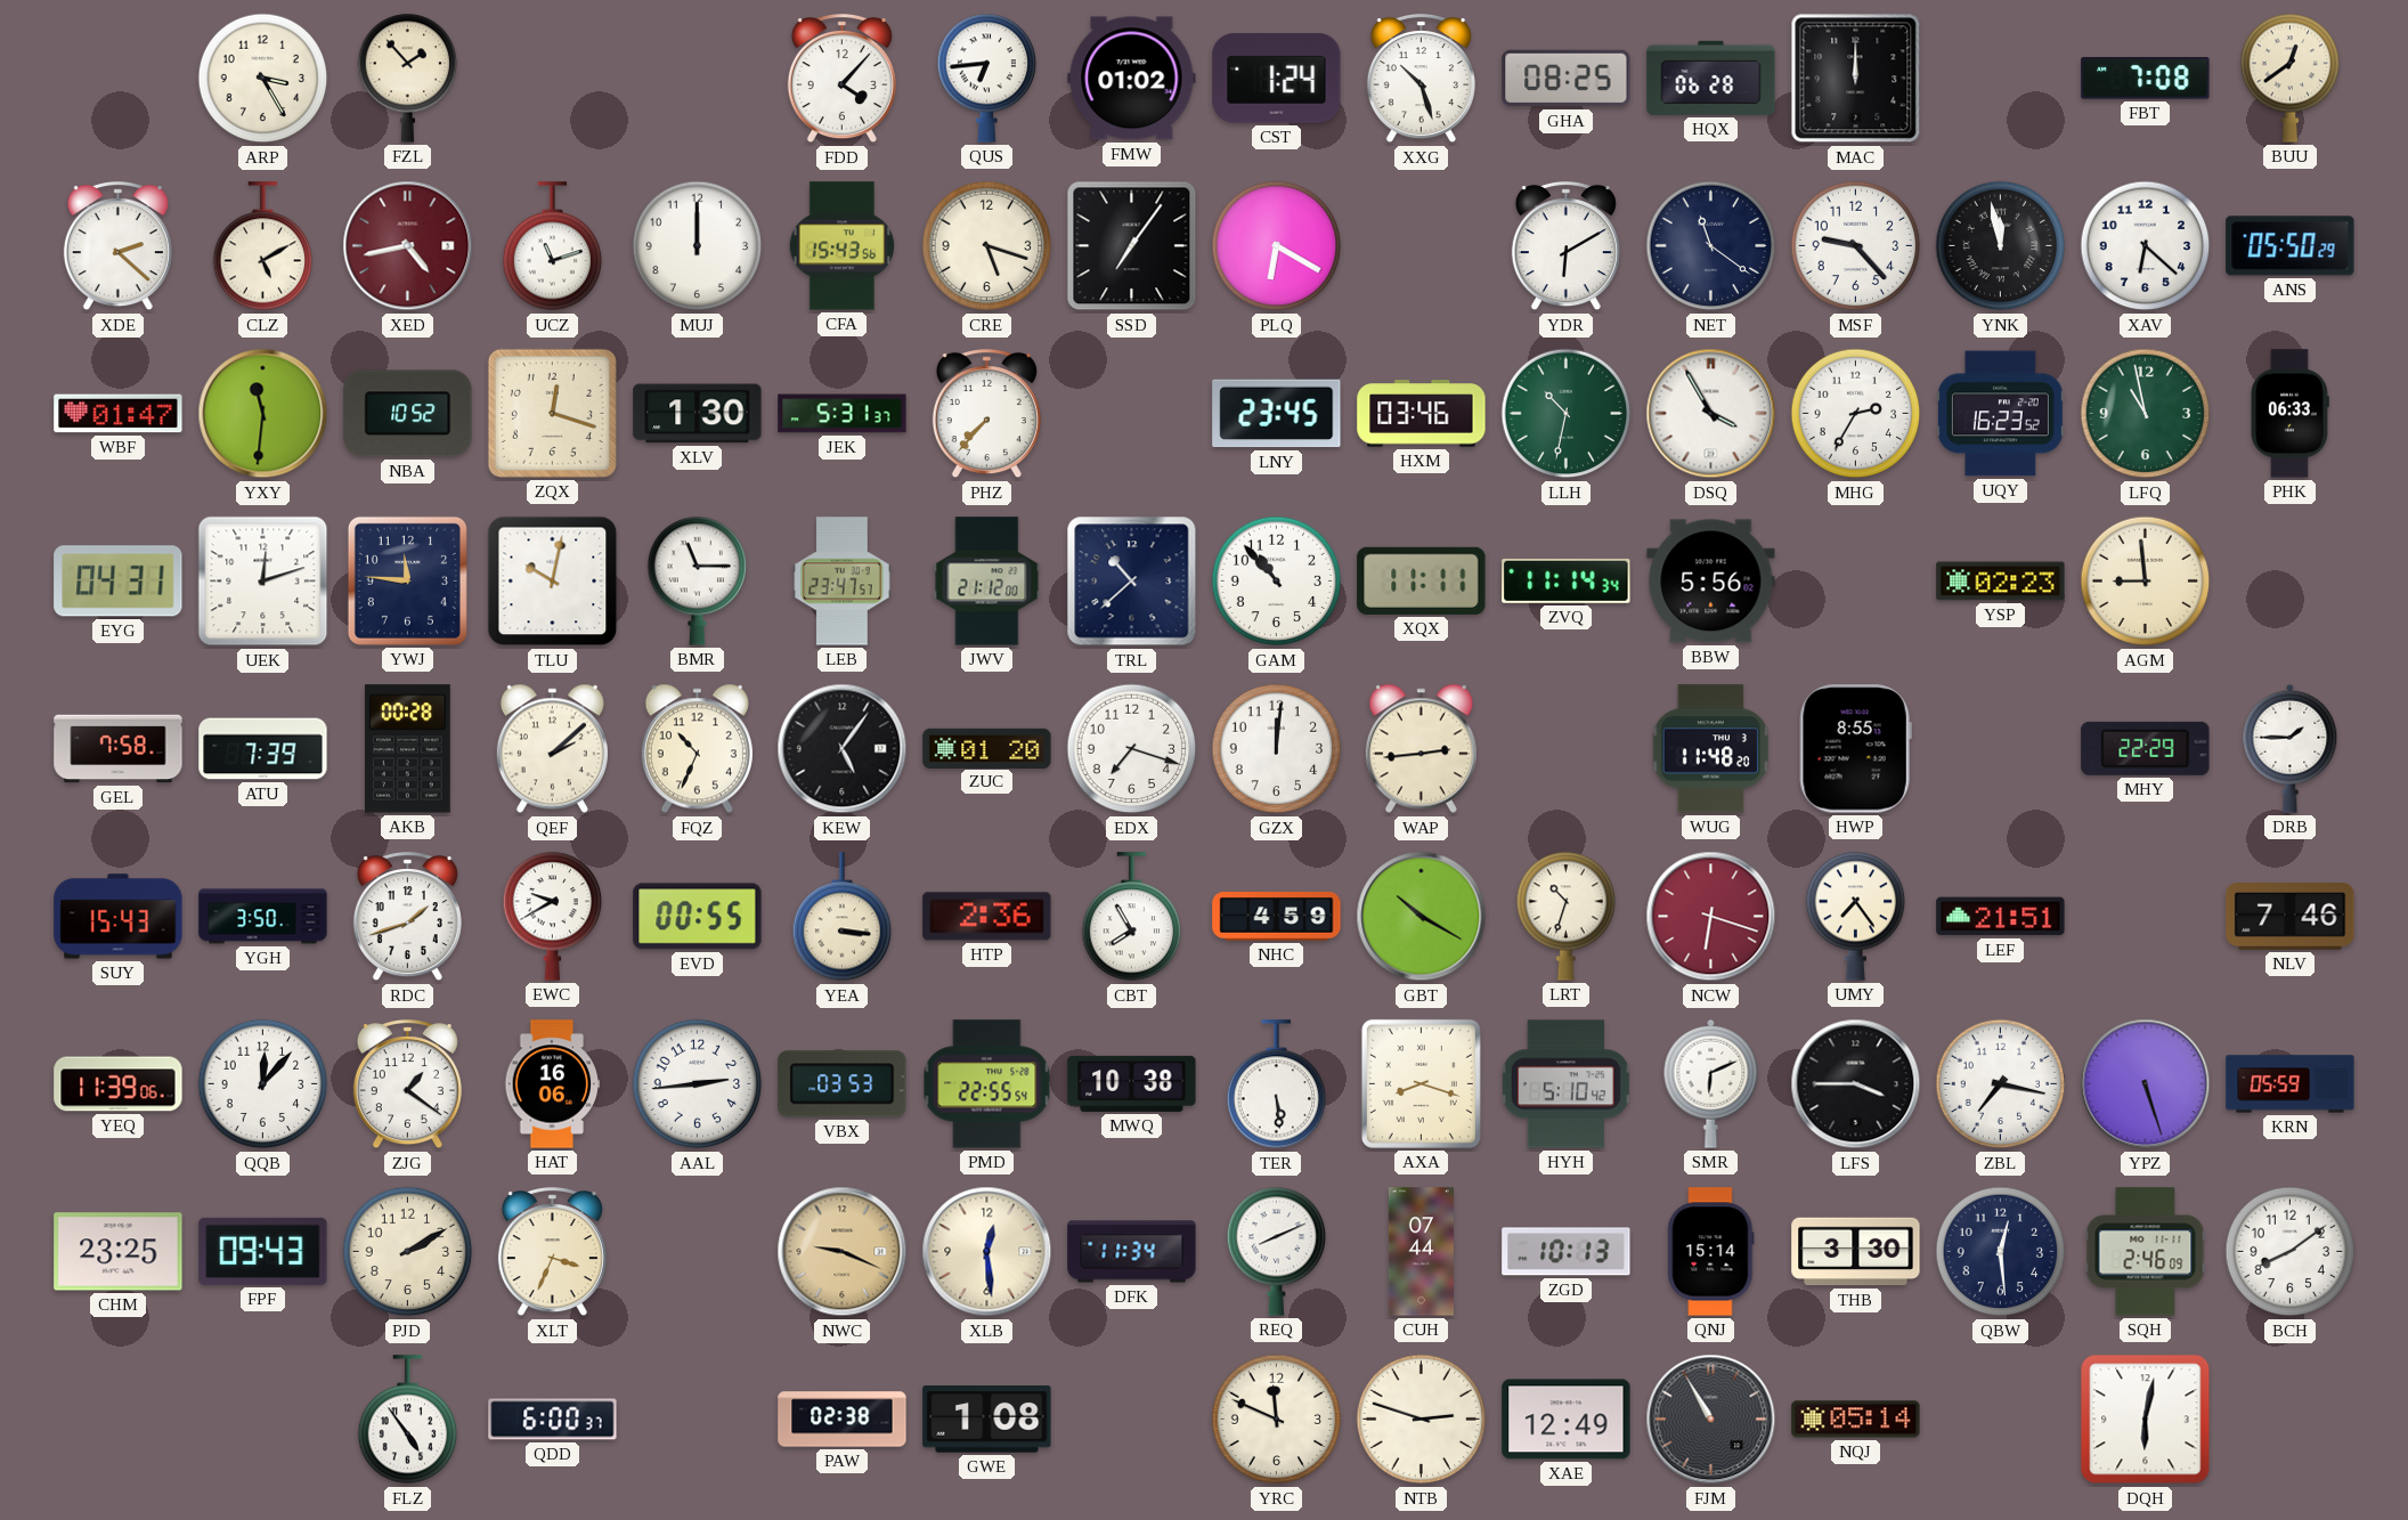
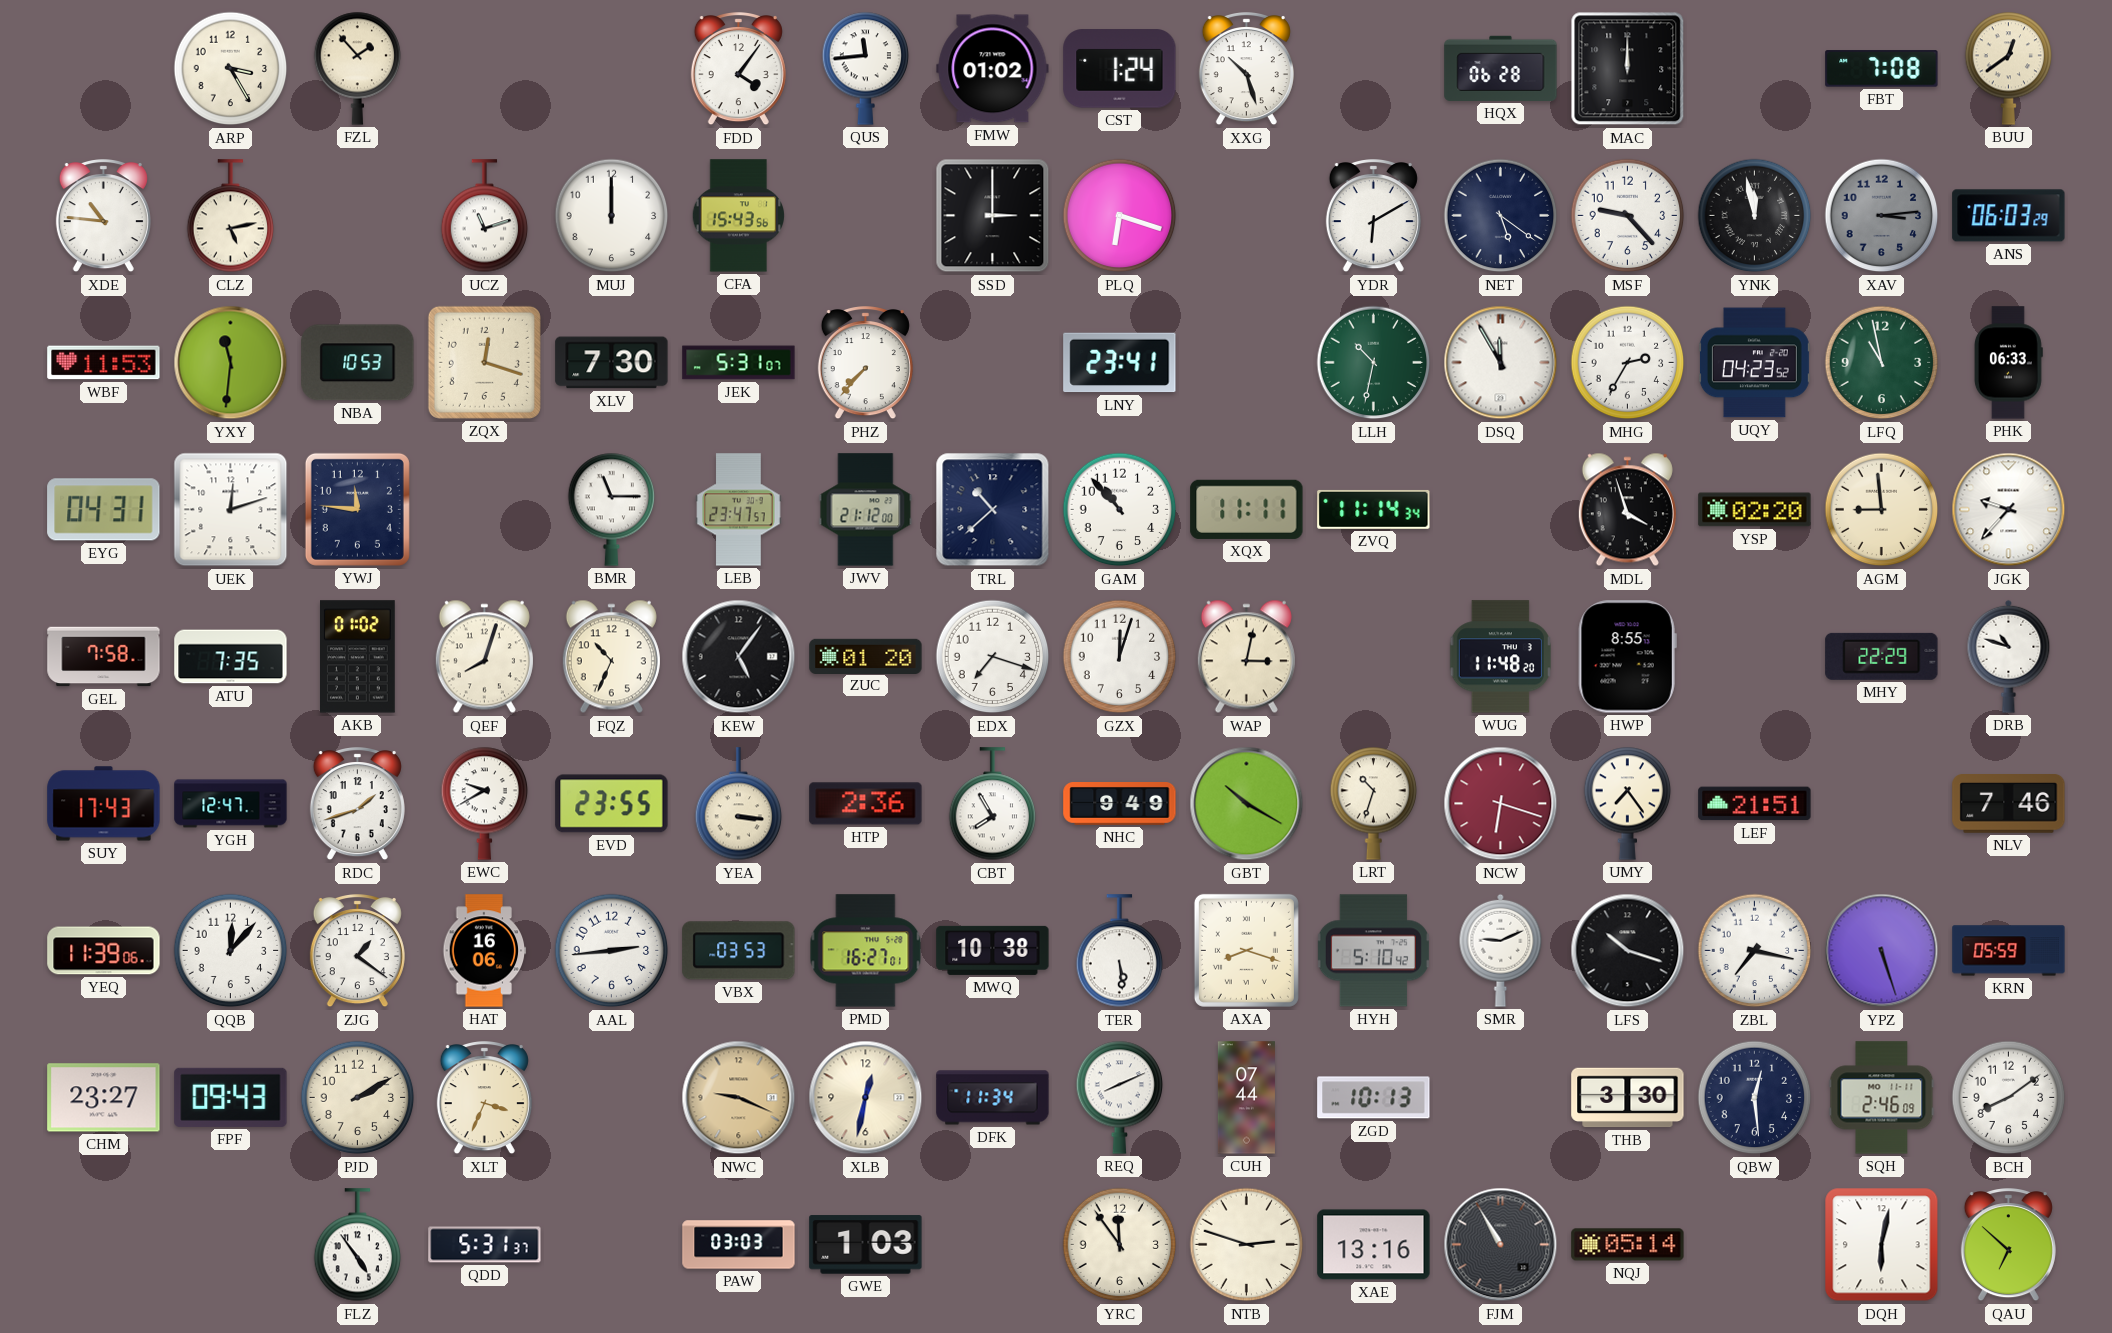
FDD: 4:07 -> 4:06
QUS: 6:44 -> 11:44
GHA: 08:25 -> none
XDE: 2:22 -> 10:46
CLZ: 5:10 -> 5:13
XED: 4:43 -> none
CRE: 5:18 -> none
SSD: 7:06 -> 3:00
PLQ: 6:20 -> 6:18
NET: 11:21 -> 5:21
XAV: 6:22 -> 3:14
XAV dial: white -> grey
ANS: 05:50 -> 06:03
WBF: 01:47 -> 11:53
NBA: 10:52 -> 10:53
XLV: 1:30 -> 7:30
JEK: 5:31:37 -> 5:31:07
LNY: 23:45 -> 23:41
HXM: 03:46 -> none
DSQ: 3:55 -> 11:55
UQY: 16:23 -> 04:23
TLU: 10:02 -> none
BBW: 5:56 -> none
MDL: none -> 3:57
YSP: 02:23 -> 02:20
JGK: none -> 9:37
ATU: 7:39 -> 7:35
AKB: 00:28 -> 01:02
QEF: 2:08 -> 8:03
GZX: 12:01 -> 12:03
WAP: 2:44 -> 3:02
DRB: 1:45 -> 10:48
SUY: 15:43 -> 17:43
YGH: 3:50 -> 12:47
EVD: 00:55 -> 23:55
NHC: 4:59 -> 9:49
PMD: 22:55 -> 16:27
SMR: 6:11 -> 9:11
LFS: 3:45 -> 10:18
CHM: 23:25 -> 23:27
XLB: 12:29 -> 12:32
QNJ: 15:14 -> none
QDD: 6:00 -> 5:31
PAW: 02:38 -> 03:03
GWE: 1:08 -> 1:03
YRC: 11:49 -> 11:54
XAE: 12:49 -> 13:16
QAU: none -> 6:52
